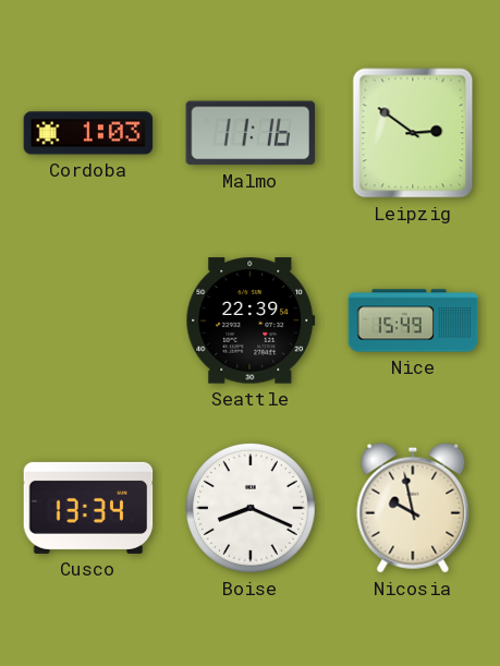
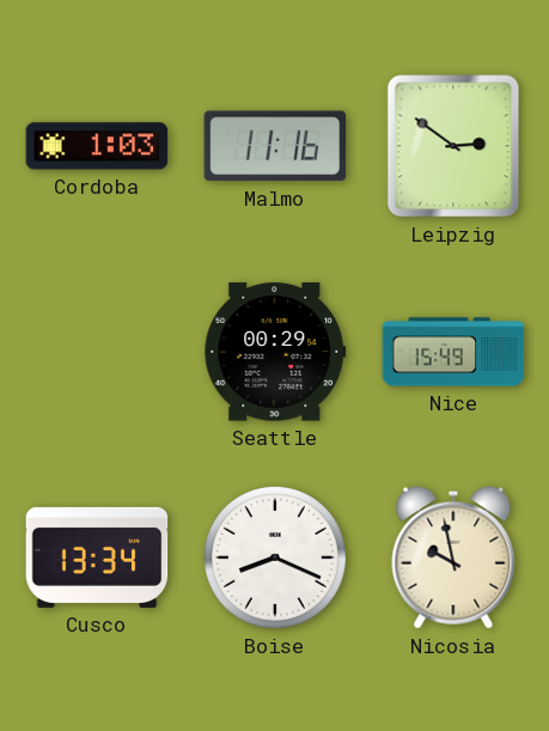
Seattle: 22:39 -> 00:29
